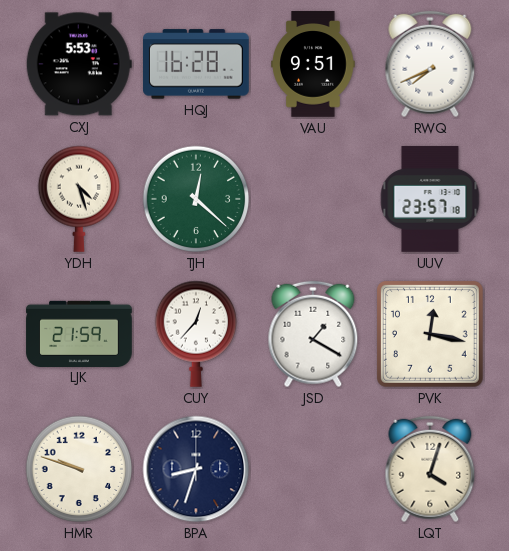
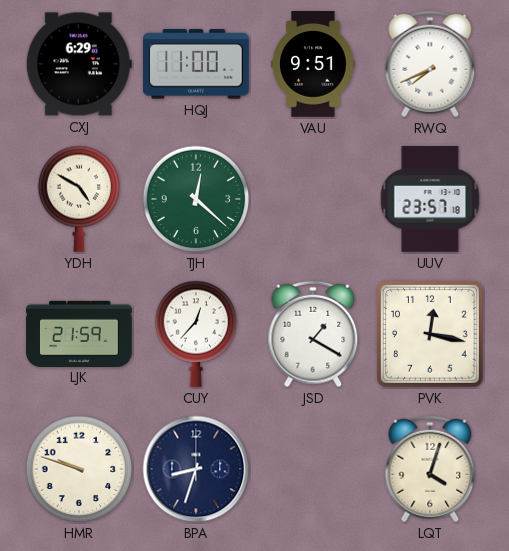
CXJ: 5:53 -> 6:29
HQJ: 16:28 -> 11:00
YDH: 4:27 -> 4:50
